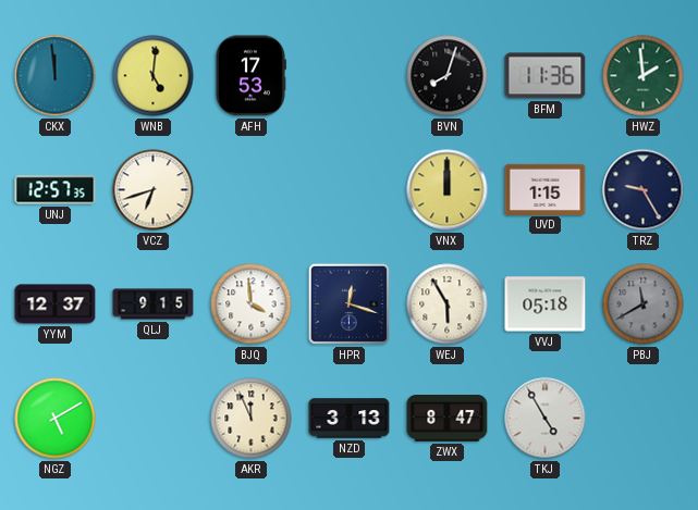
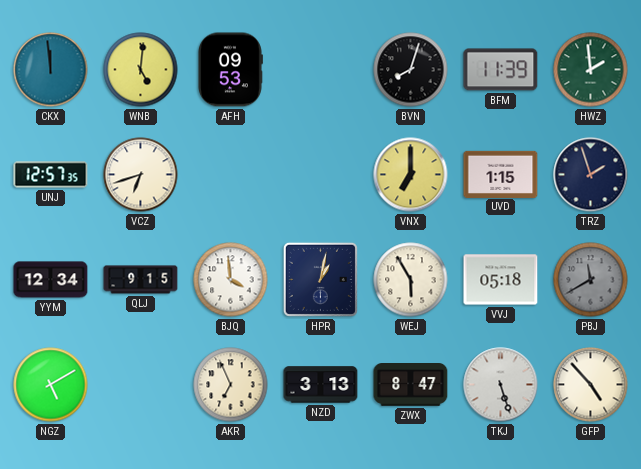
AFH: 17:53 -> 09:53
BFM: 11:36 -> 11:39
VNX: 12:00 -> 7:00
TRZ: 9:25 -> 1:57
YYM: 12:37 -> 12:34
HPR: 12:18 -> 1:02
AKR: 11:56 -> 6:56
TKJ: 4:55 -> 5:27
GFP: none -> 4:53
